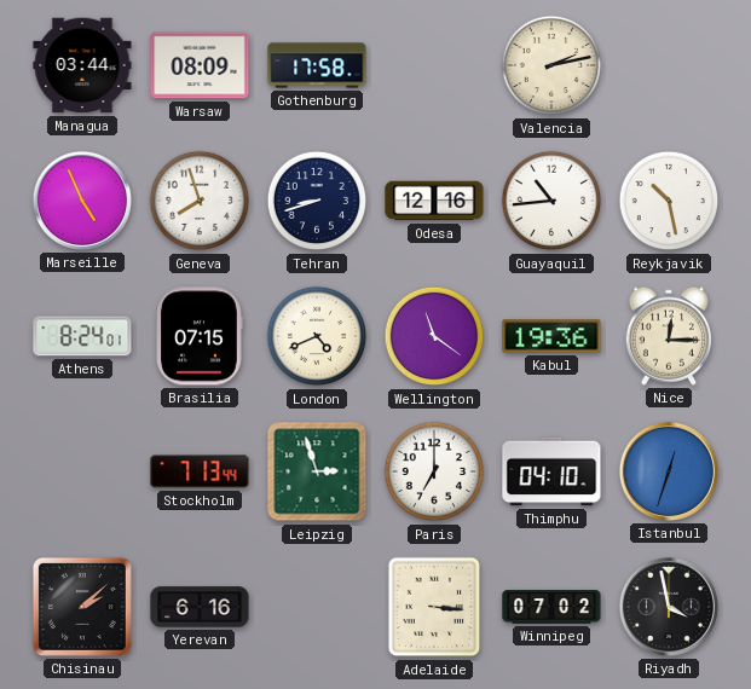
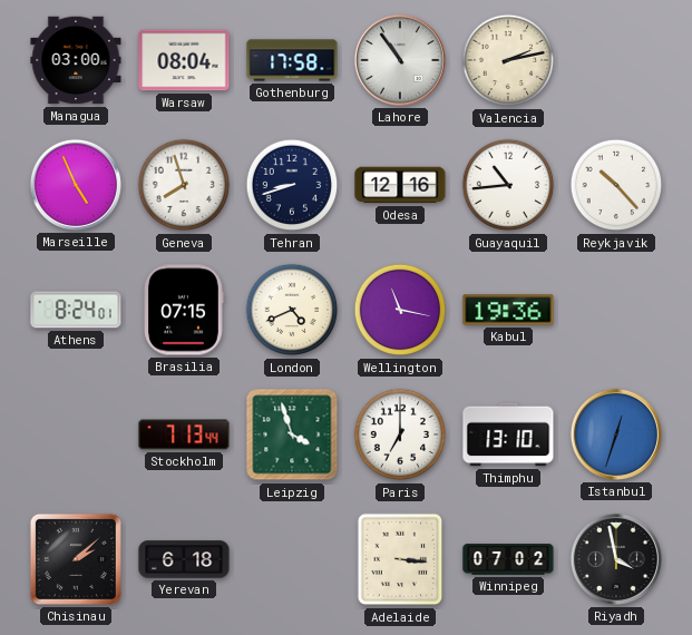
Managua: 03:44 -> 03:00
Warsaw: 08:09 -> 08:04
Lahore: none -> 10:54
Reykjavik: 10:28 -> 10:23
Wellington: 11:21 -> 11:17
Nice: 12:15 -> none
Leipzig: 2:57 -> 3:57
Thimphu: 04:10 -> 13:10
Yerevan: 6:16 -> 6:18
